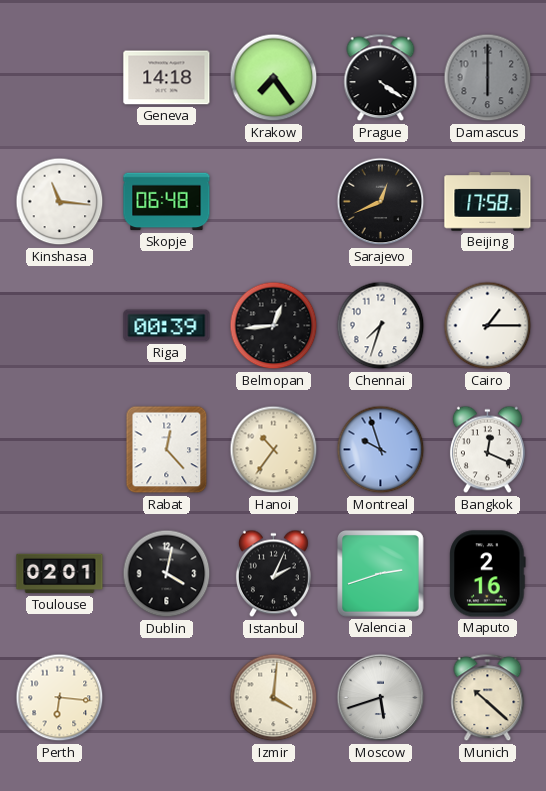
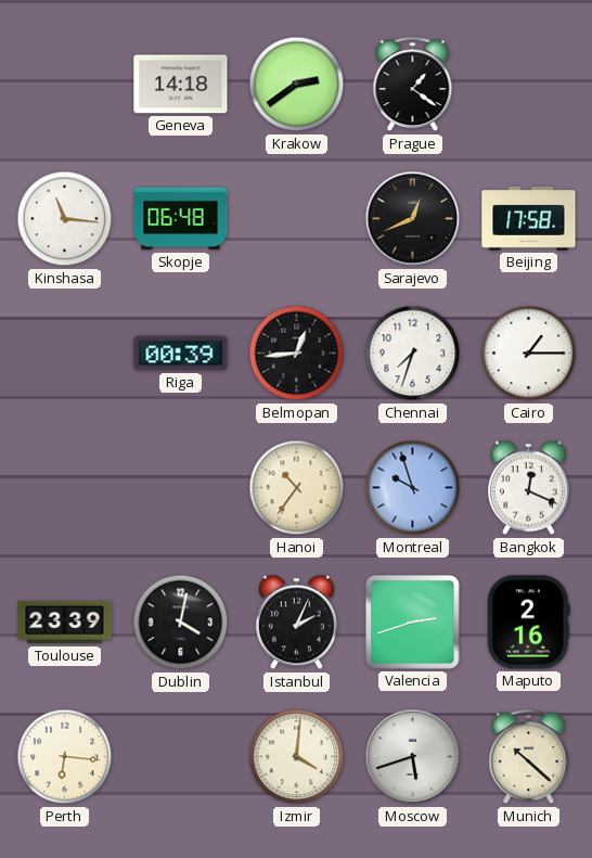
Krakow: 7:24 -> 2:39
Prague: 4:21 -> 1:21
Damascus: 6:00 -> none
Rabat: 12:23 -> none
Toulouse: 02:01 -> 23:39
